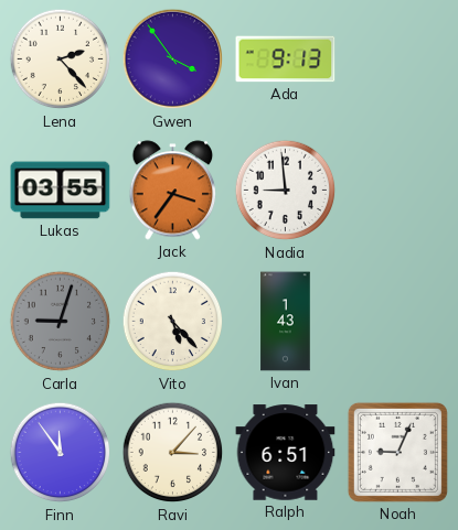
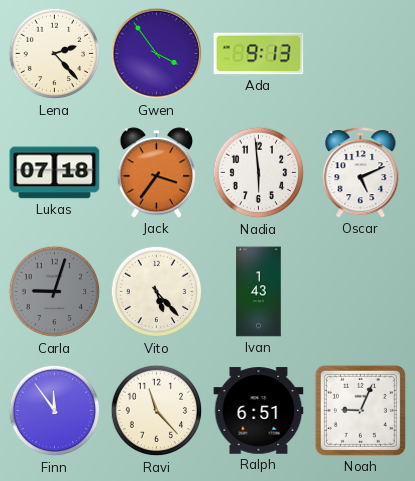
Lukas: 03:55 -> 07:18
Nadia: 8:59 -> 5:59
Oscar: none -> 5:11
Ravi: 3:07 -> 11:23
